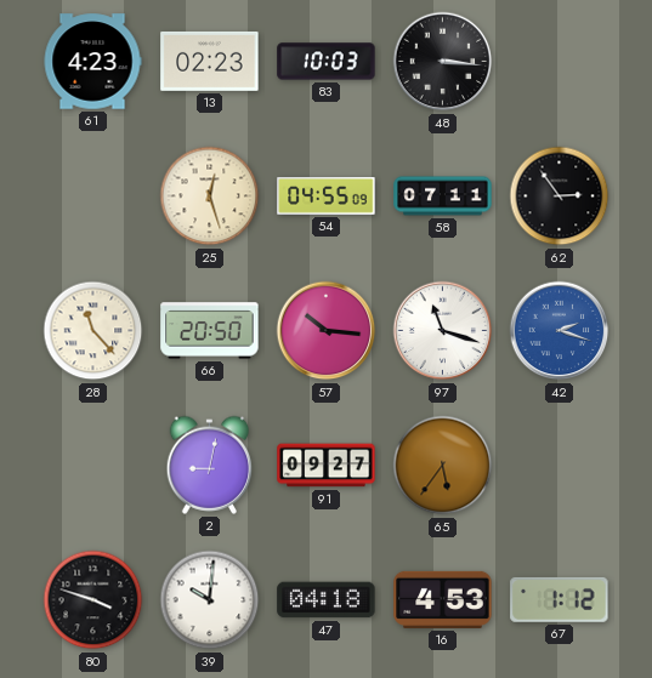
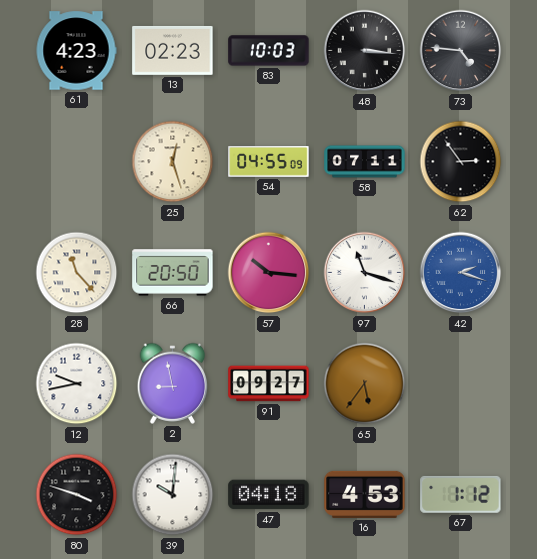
73: none -> 4:46
12: none -> 9:43
2: 9:02 -> 8:58
